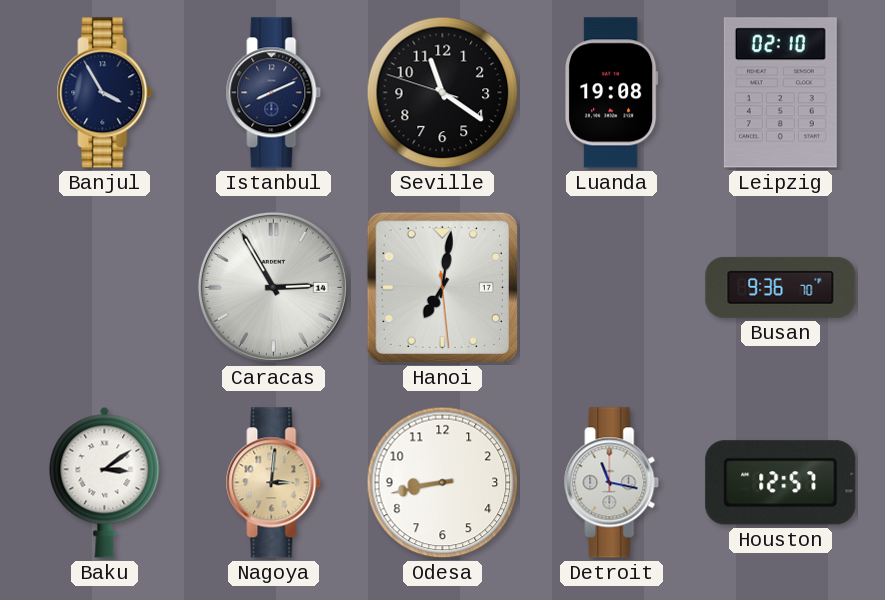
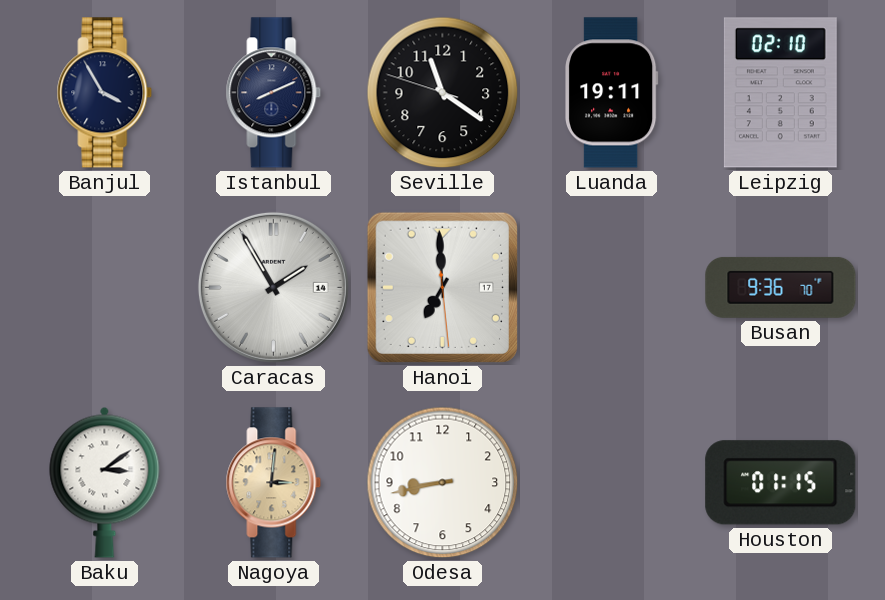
Luanda: 19:08 -> 19:11
Caracas: 2:55 -> 1:55
Hanoi: 7:01 -> 6:59
Detroit: 11:17 -> none
Houston: 12:57 -> 01:15
